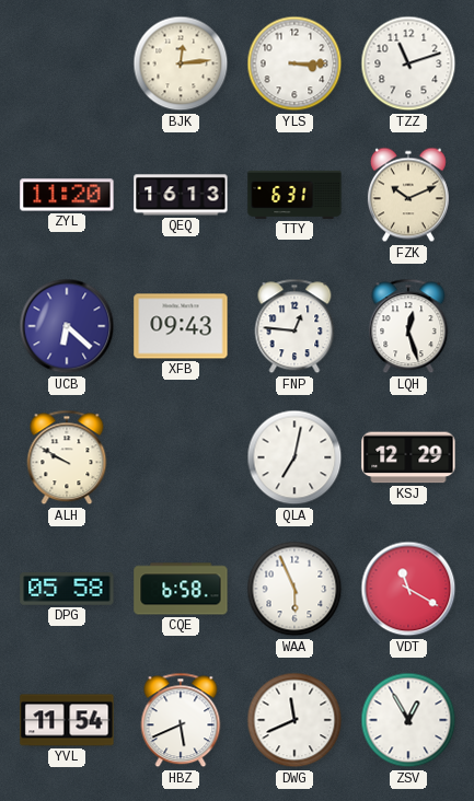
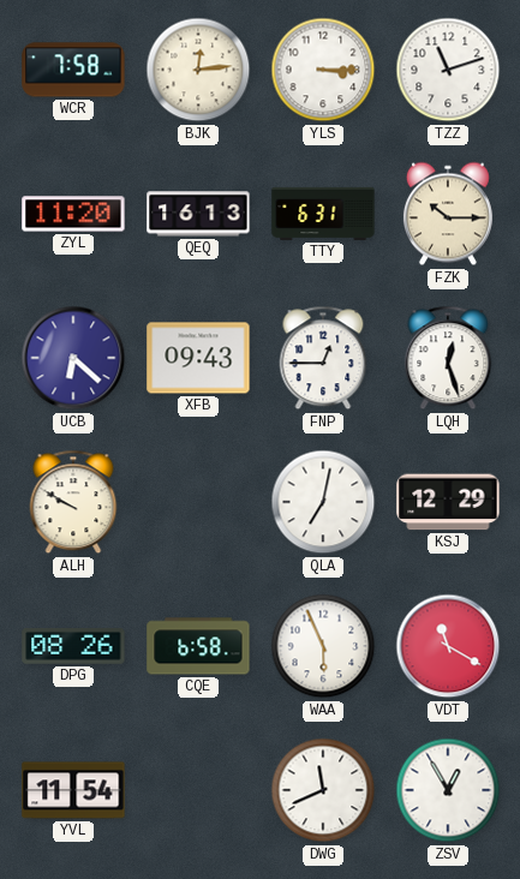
WCR: none -> 7:58
FZK: 10:11 -> 10:15
FNP: 12:46 -> 12:45
DPG: 05:58 -> 08:26
HBZ: 5:41 -> none
